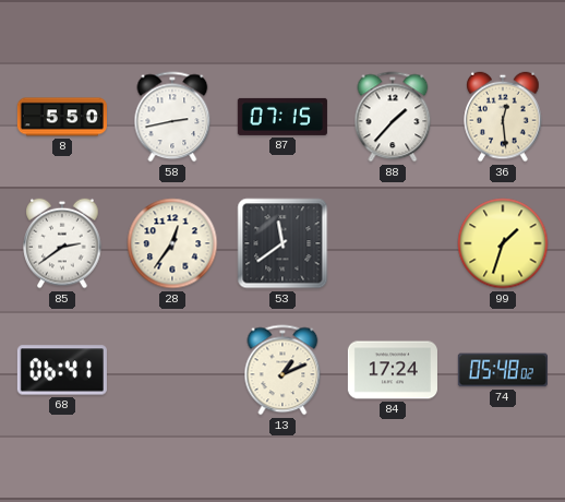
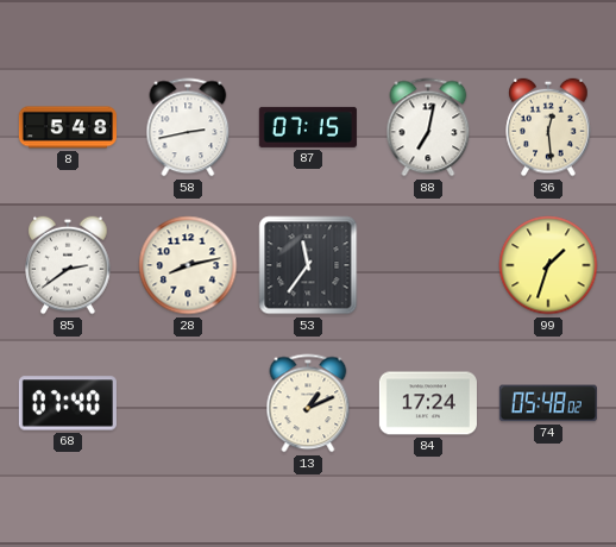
8: 5:50 -> 5:48
88: 1:37 -> 7:02
28: 12:36 -> 8:13
53: 11:39 -> 11:36
68: 06:41 -> 07:40
